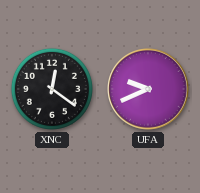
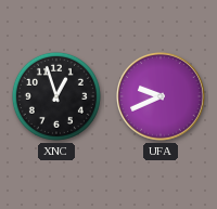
XNC: 12:21 -> 12:57
